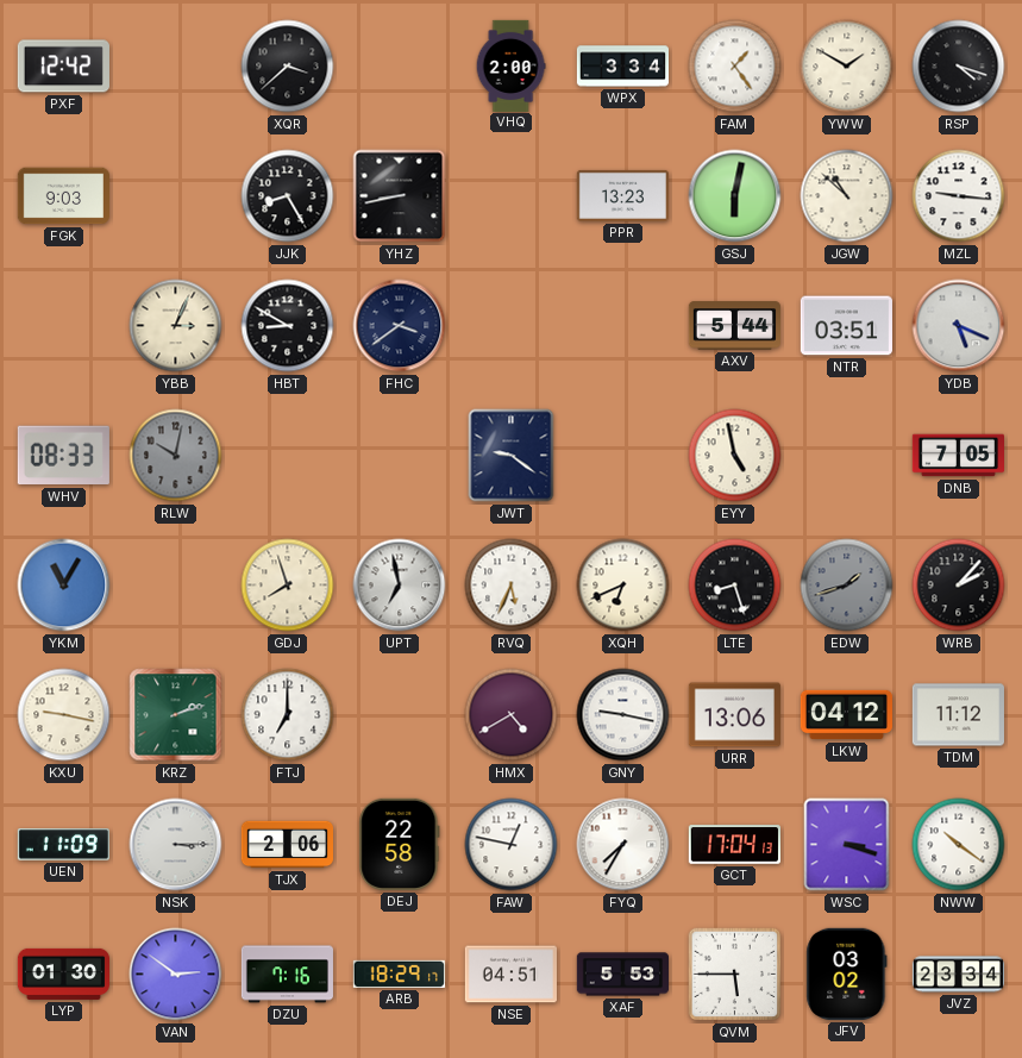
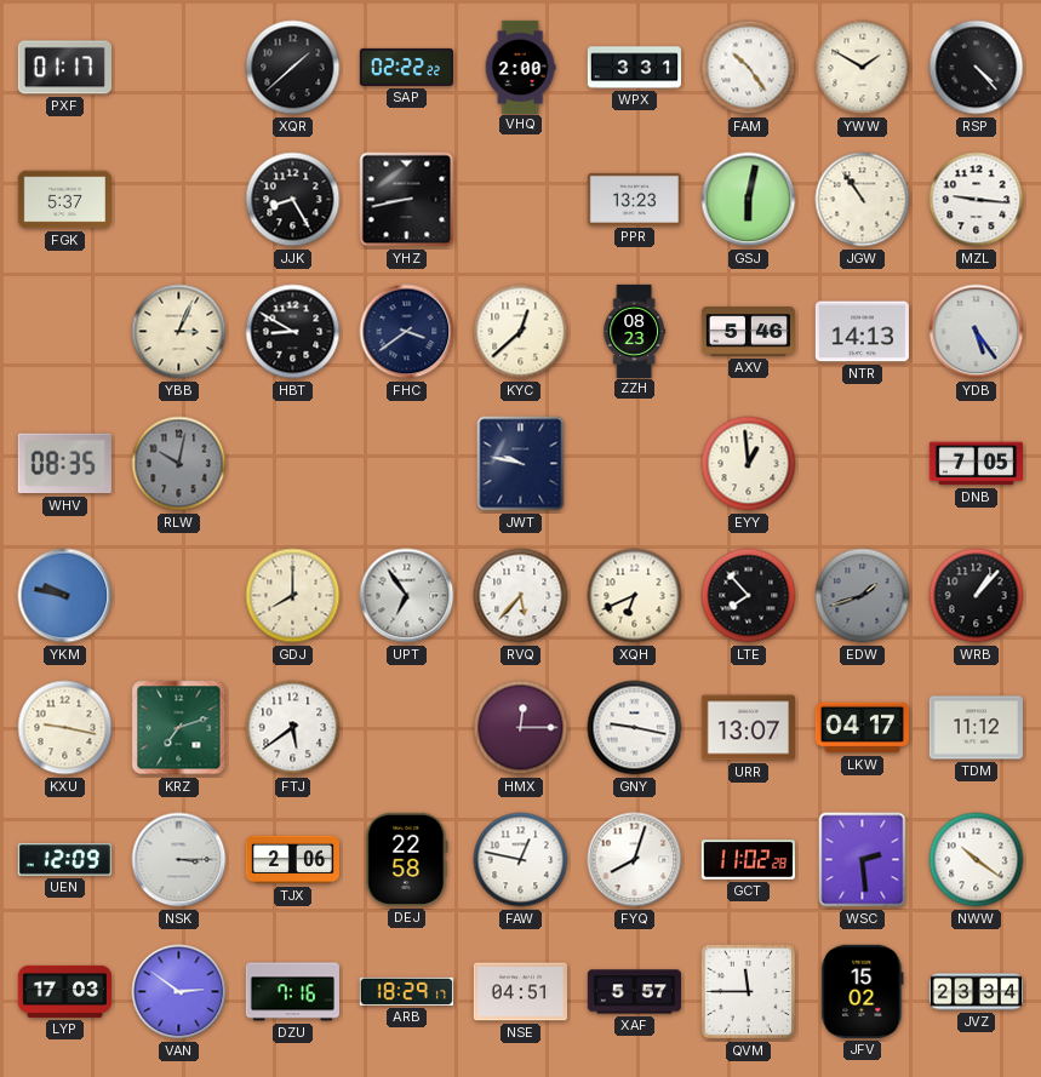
PXF: 12:42 -> 01:17
XQR: 3:38 -> 1:38
SAP: none -> 02:22
WPX: 3:34 -> 3:31
FAM: 1:24 -> 10:24
RSP: 4:18 -> 4:23
FGK: 9:03 -> 5:37
JGW: 10:52 -> 10:54
KYC: none -> 12:38
ZZH: none -> 08:23
AXV: 5:44 -> 5:46
NTR: 03:51 -> 14:13
YDB: 5:19 -> 5:24
WHV: 08:33 -> 08:35
JWT: 9:21 -> 9:47
EYY: 4:58 -> 12:59
YKM: 11:05 -> 9:47
GDJ: 7:57 -> 8:00
UPT: 6:58 -> 6:54
RVQ: 5:34 -> 5:37
LTE: 8:27 -> 7:53
WRB: 2:07 -> 1:07
KRZ: 2:12 -> 7:12
FTJ: 7:00 -> 5:39
HMX: 4:40 -> 12:15
URR: 13:06 -> 13:07
LKW: 04:12 -> 04:17
UEN: 11:09 -> 12:09
FYQ: 7:35 -> 8:03
GCT: 17:04 -> 11:02
WSC: 3:18 -> 2:29
LYP: 01:30 -> 17:03
XAF: 5:53 -> 5:57
QVM: 5:45 -> 11:45
JFV: 03:02 -> 15:02
